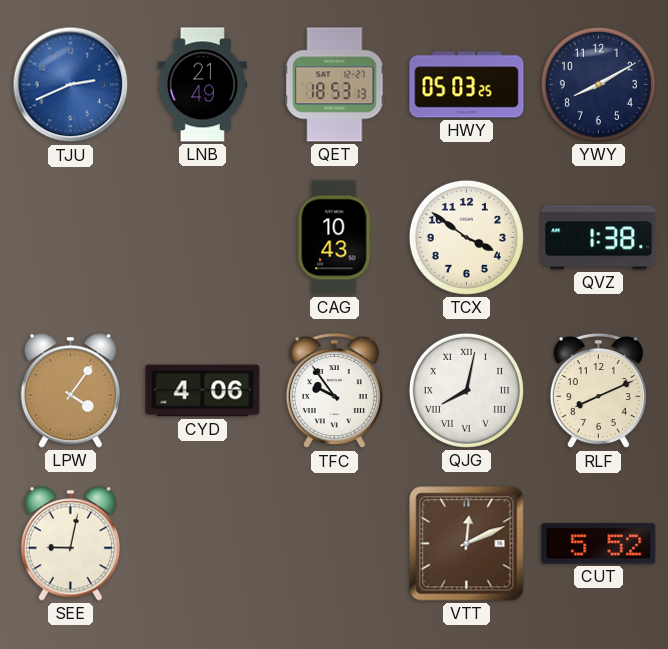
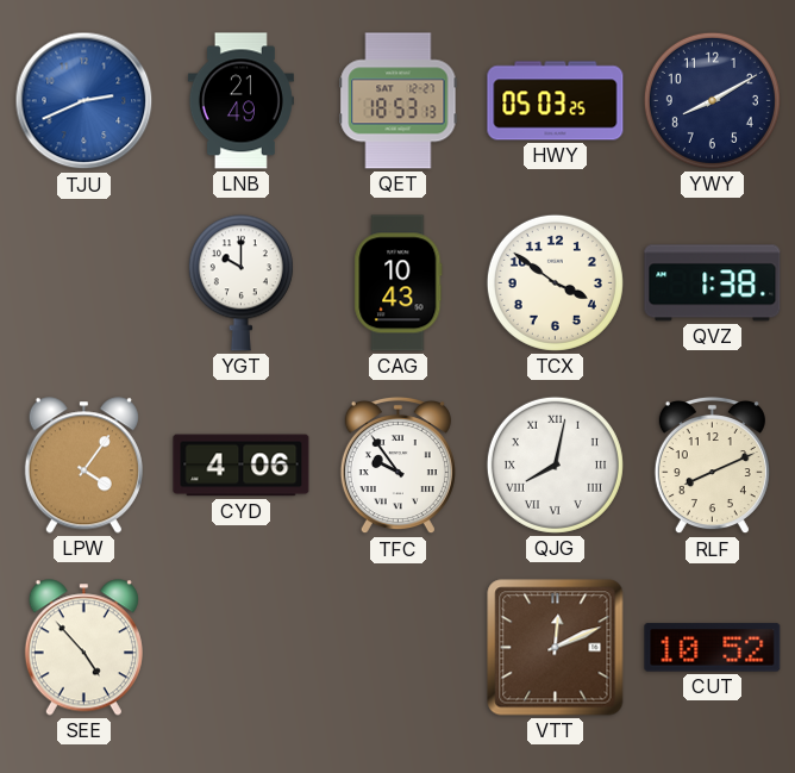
YGT: none -> 10:00
SEE: 9:02 -> 4:53
CUT: 5:52 -> 10:52
